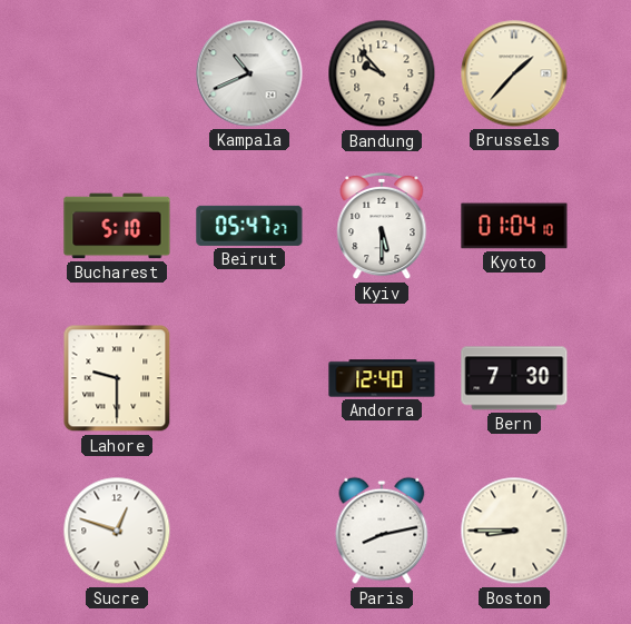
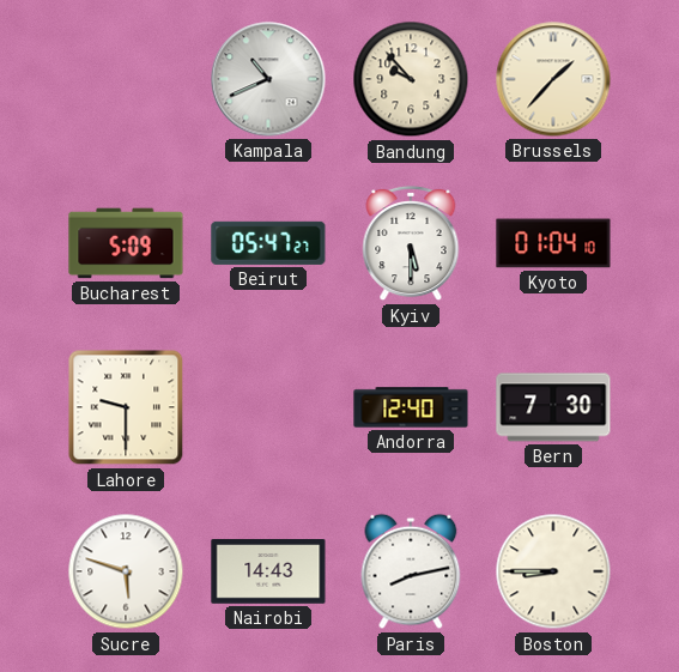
Bucharest: 5:10 -> 5:09
Sucre: 12:48 -> 5:48
Nairobi: none -> 14:43
